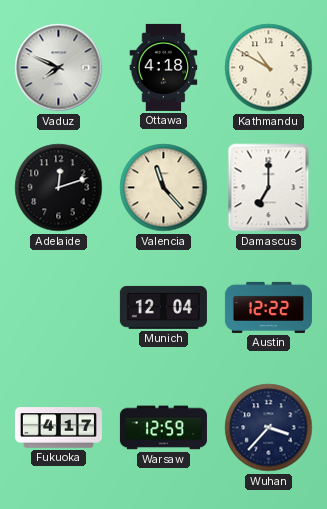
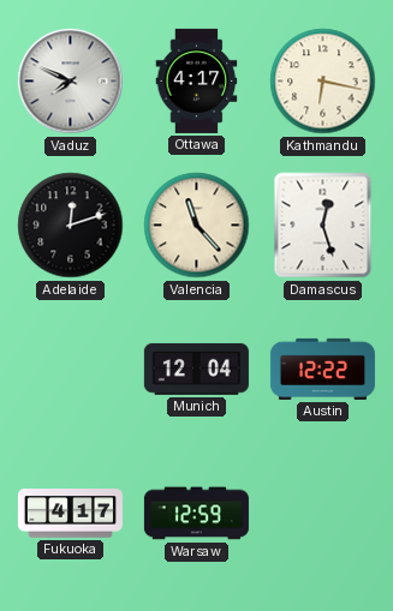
Ottawa: 4:18 -> 4:17
Kathmandu: 10:50 -> 6:17
Damascus: 7:00 -> 12:27
Wuhan: 3:37 -> none
